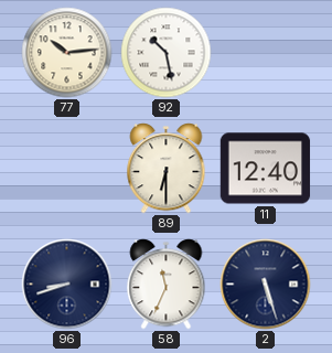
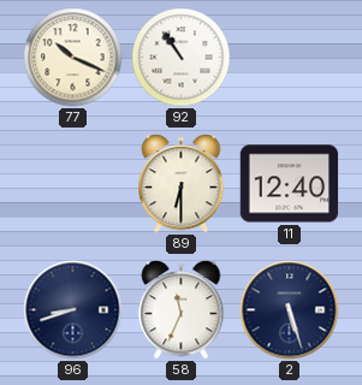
77: 10:14 -> 10:19
92: 10:28 -> 10:54
